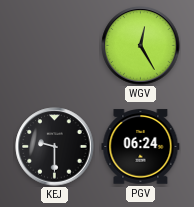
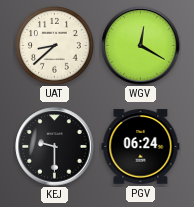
UAT: none -> 8:38
WGV: 12:25 -> 12:20
